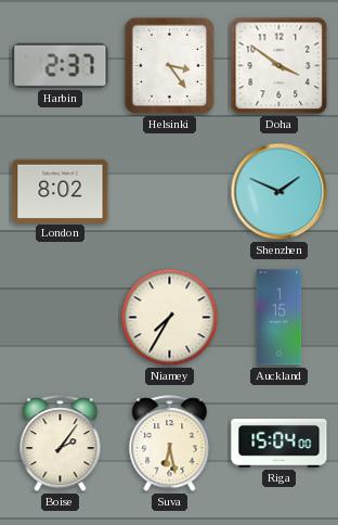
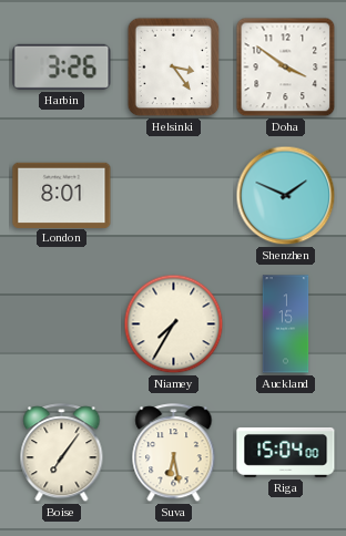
Harbin: 2:37 -> 3:26
London: 8:02 -> 8:01
Boise: 2:06 -> 7:06
